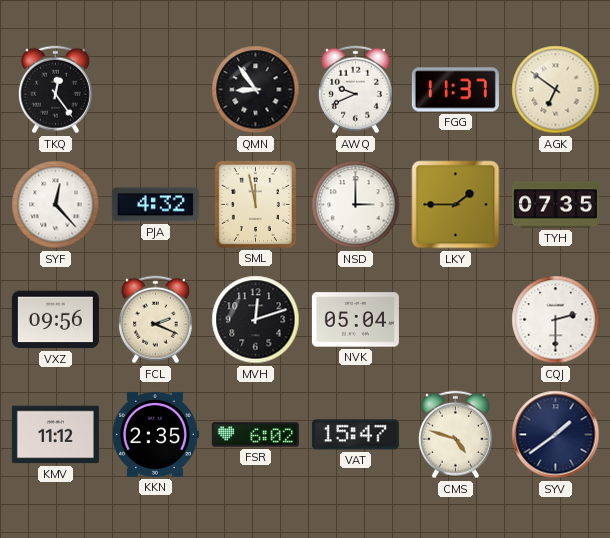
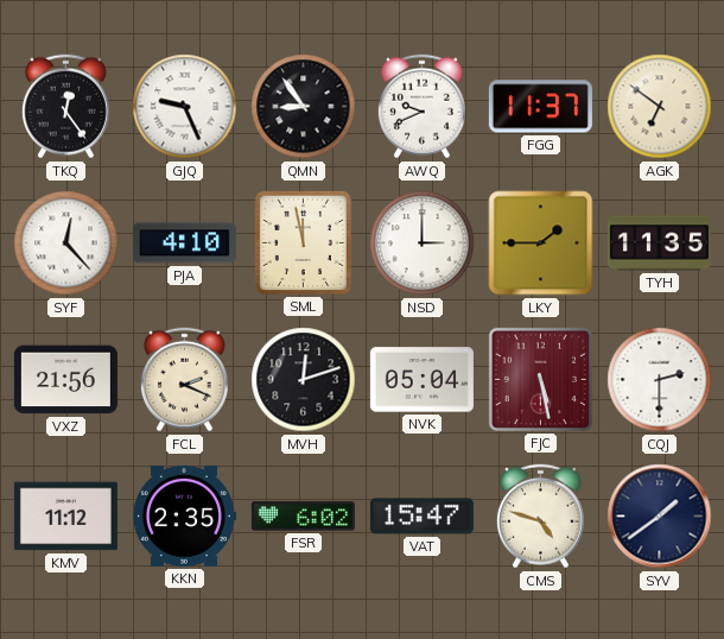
GJQ: none -> 9:26
PJA: 4:32 -> 4:10
TYH: 07:35 -> 11:35
VXZ: 09:56 -> 21:56
FJC: none -> 5:28
